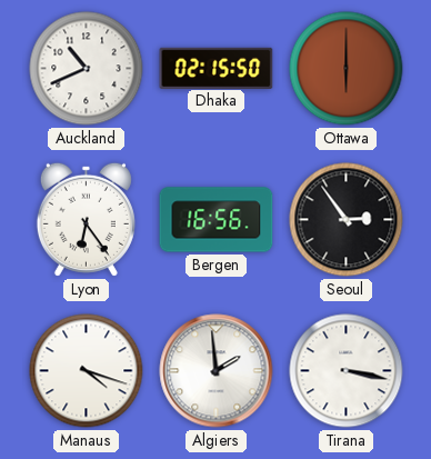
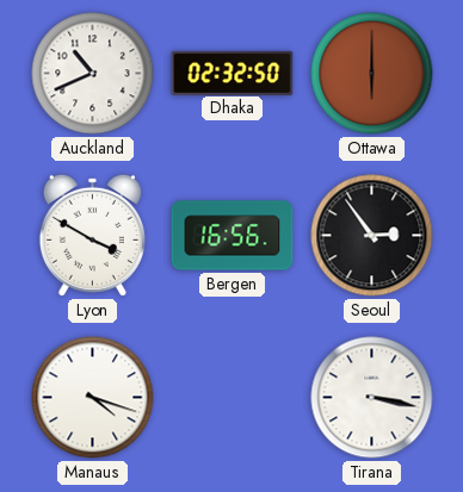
Dhaka: 02:15 -> 02:32
Lyon: 6:24 -> 3:50
Algiers: 1:59 -> none
